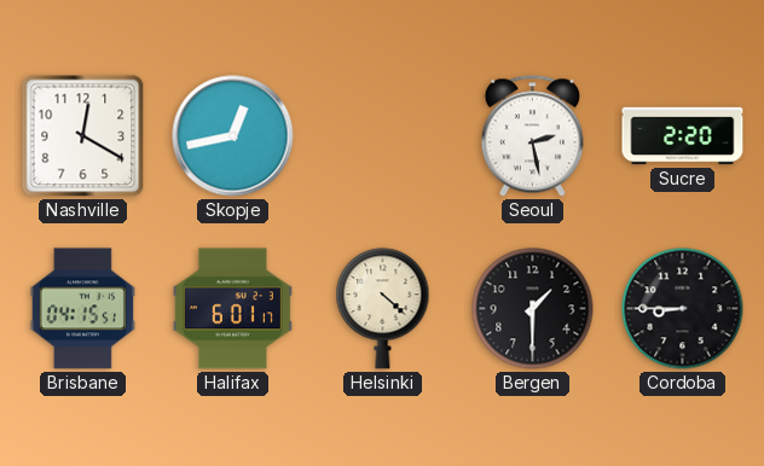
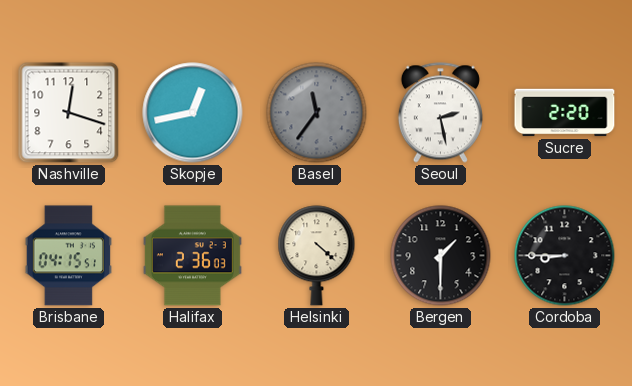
Nashville: 12:20 -> 12:18
Basel: none -> 11:36
Halifax: 6:01 -> 2:36
